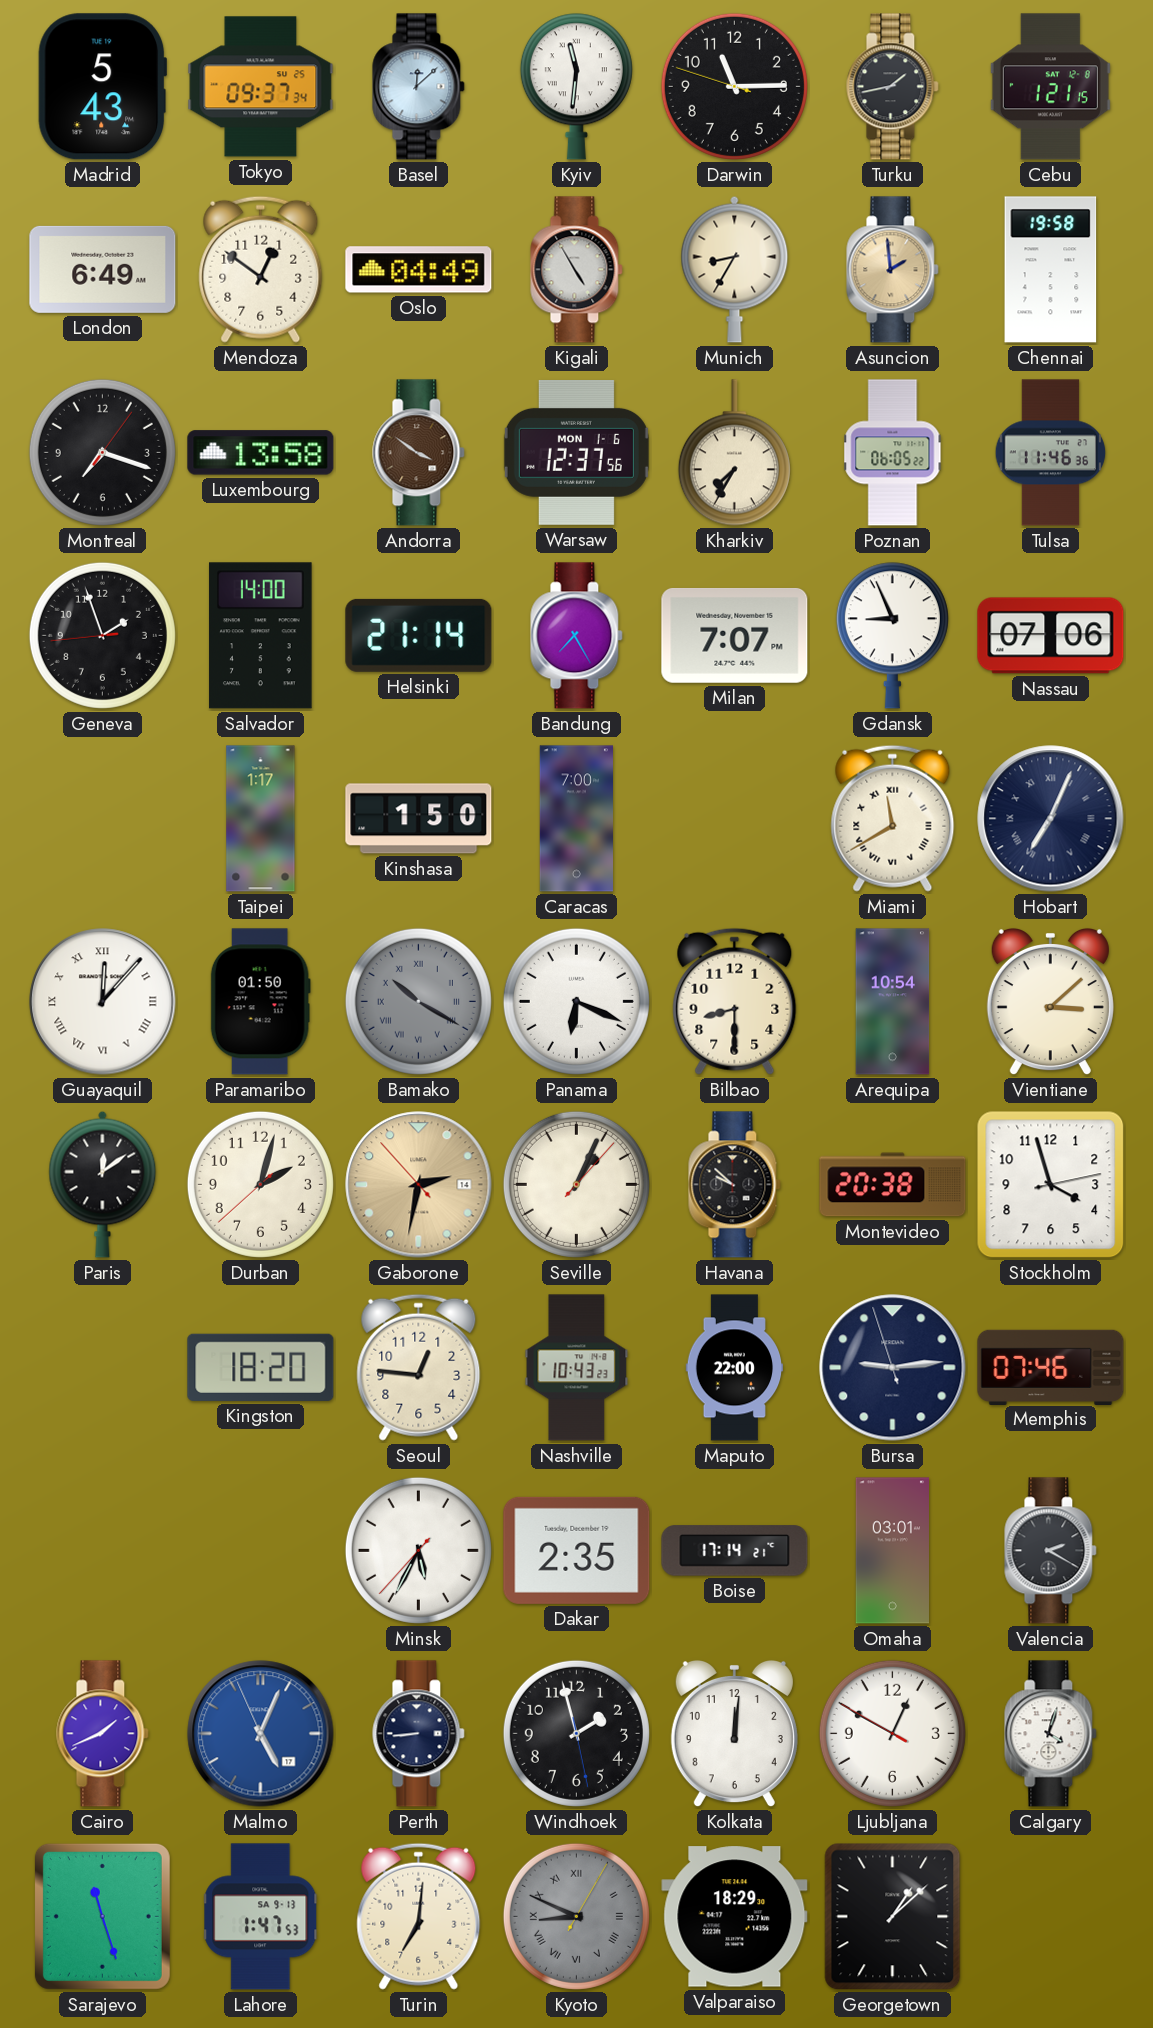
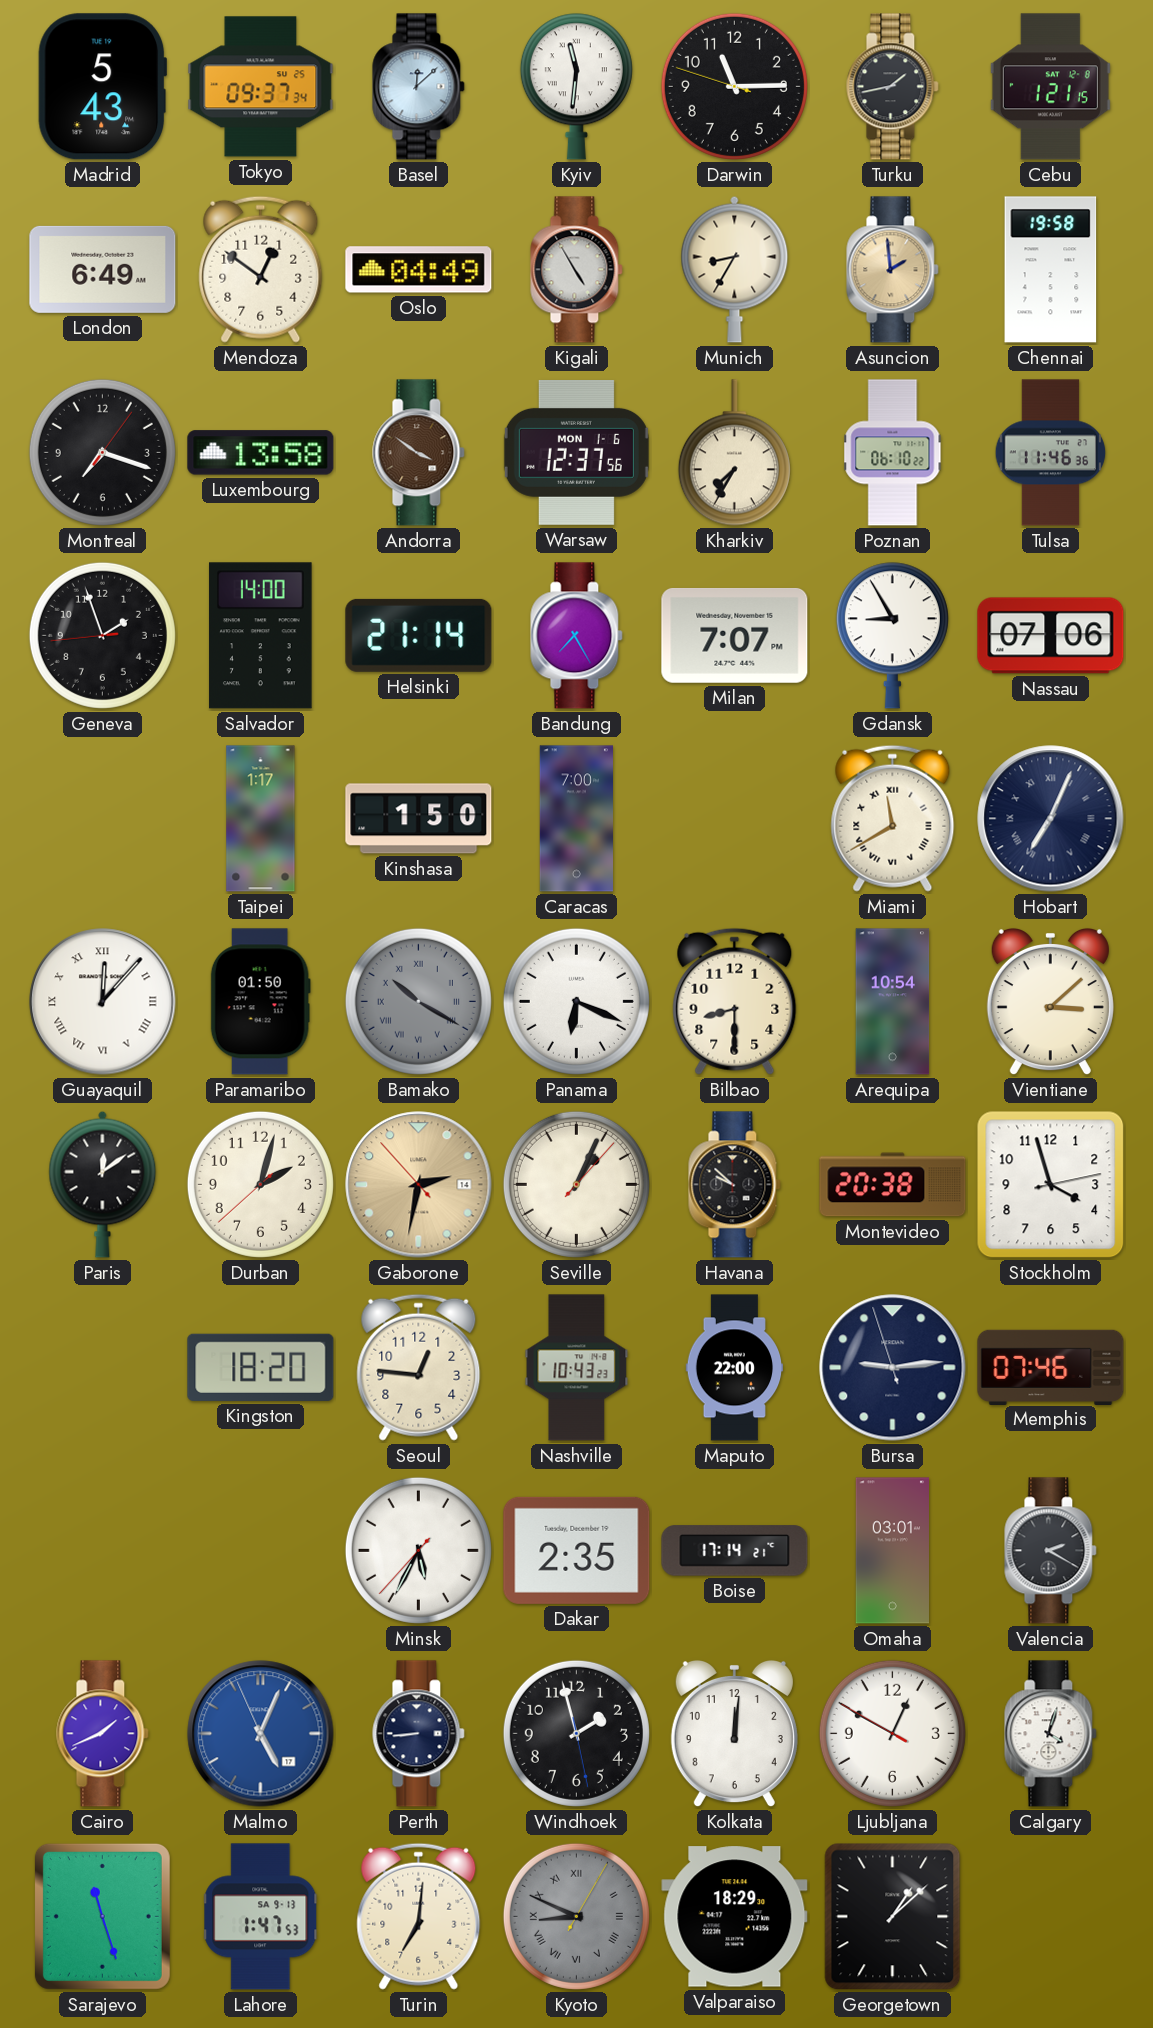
Poznan: 06:05 -> 06:10
Gdansk: 8:56 -> 8:55
